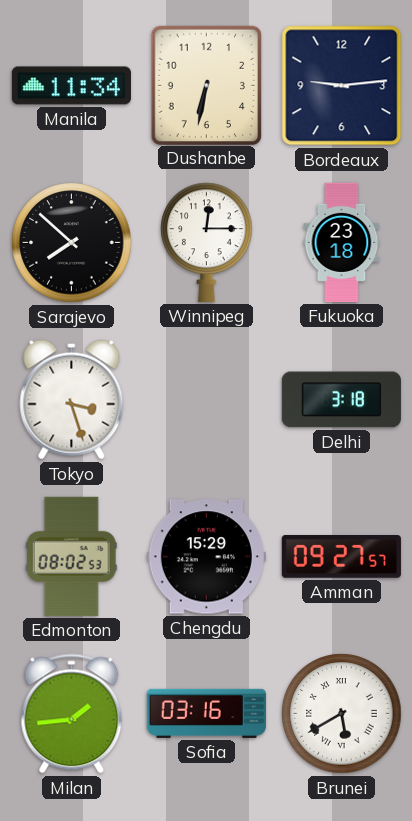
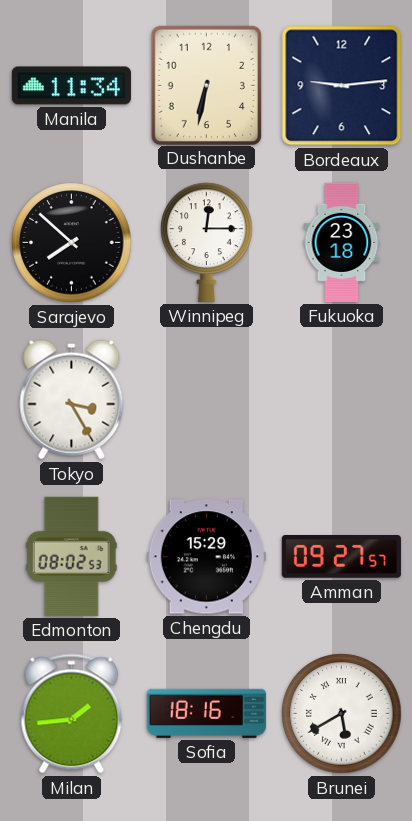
Tokyo: 3:27 -> 3:25
Delhi: 3:18 -> none
Sofia: 03:16 -> 18:16
